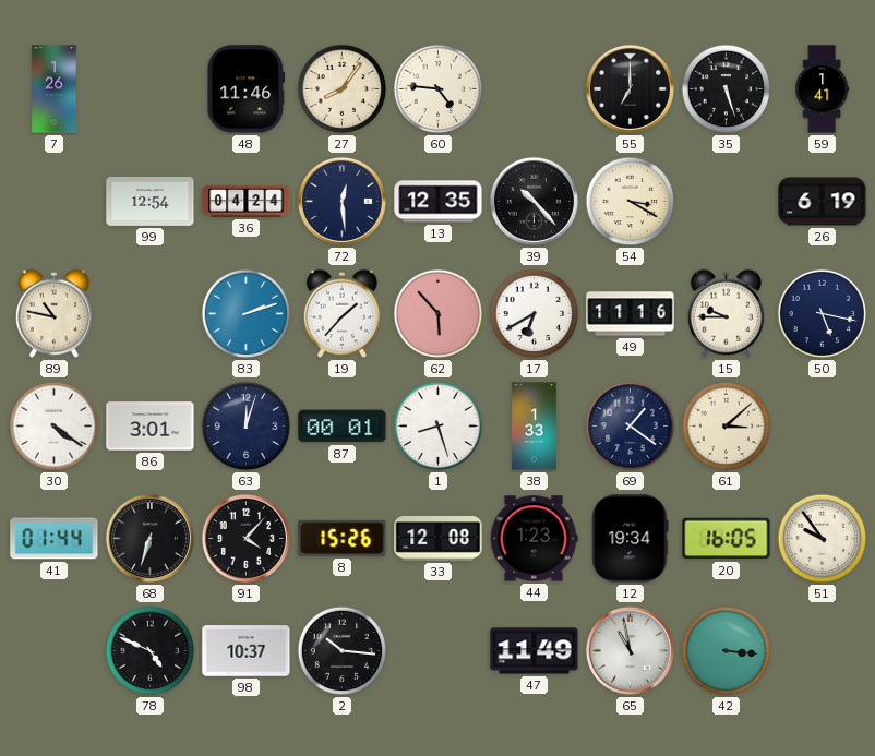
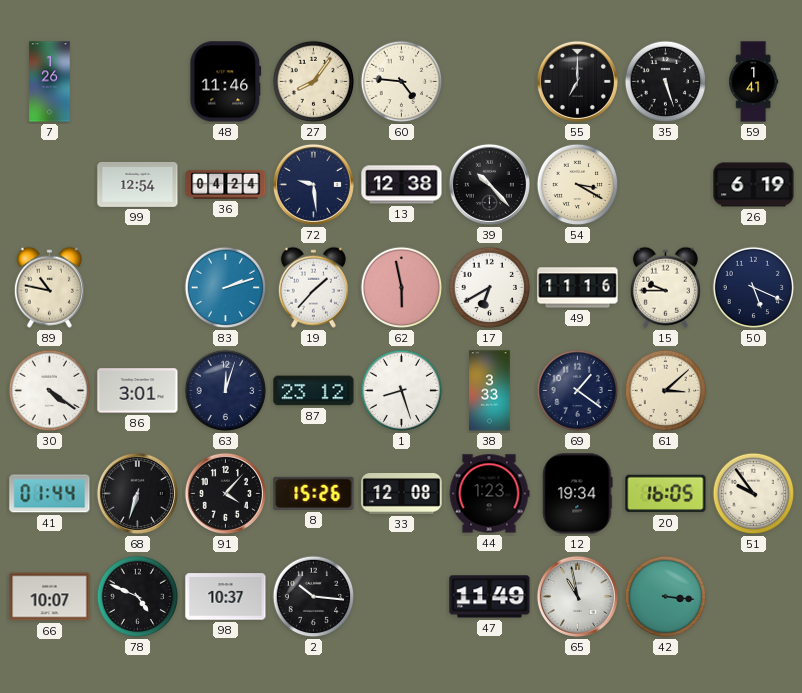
72: 12:29 -> 9:29
13: 12:35 -> 12:38
62: 5:53 -> 5:58
50: 5:17 -> 5:19
87: 00:01 -> 23:12
38: 1:33 -> 3:33
66: none -> 10:07
